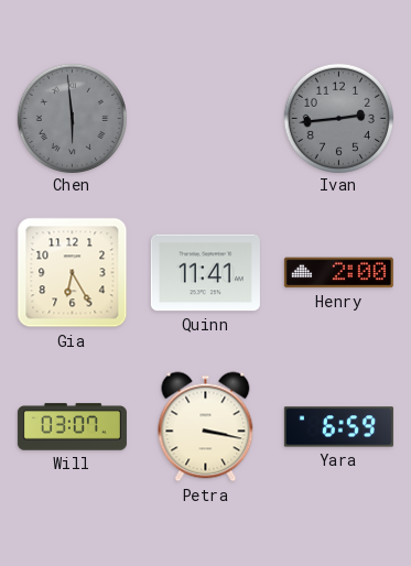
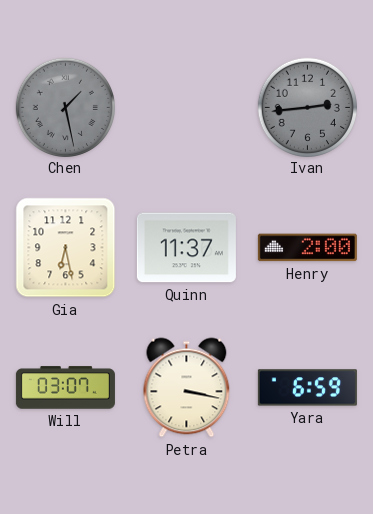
Chen: 5:59 -> 1:28
Gia: 6:25 -> 6:28
Quinn: 11:41 -> 11:37
